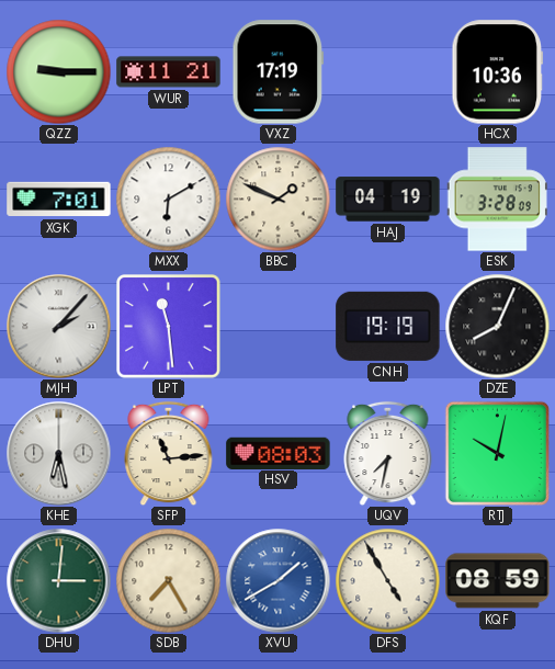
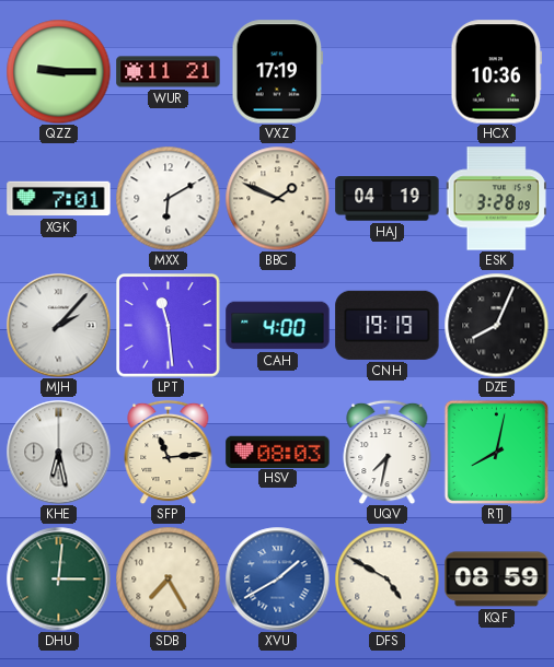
CAH: none -> 4:00
RTJ: 10:02 -> 8:02
DFS: 4:55 -> 4:50
